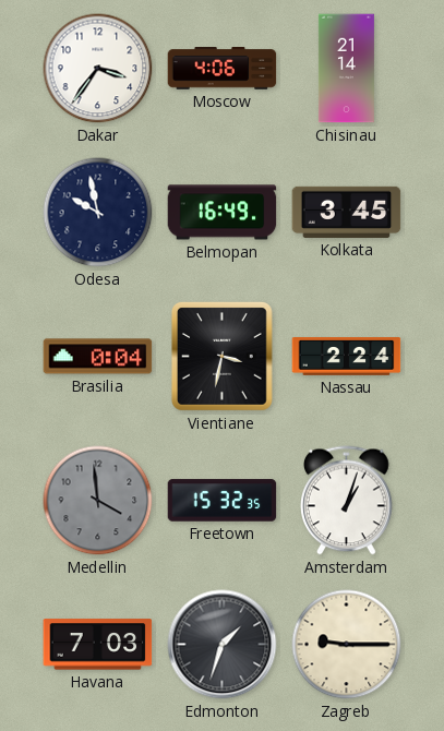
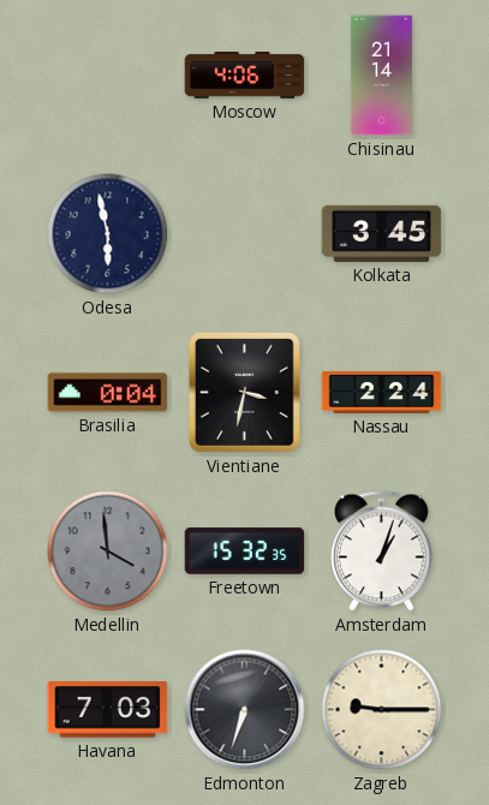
Dakar: 3:36 -> none
Odesa: 9:58 -> 5:58
Belmopan: 16:49 -> none
Edmonton: 1:33 -> 6:33
